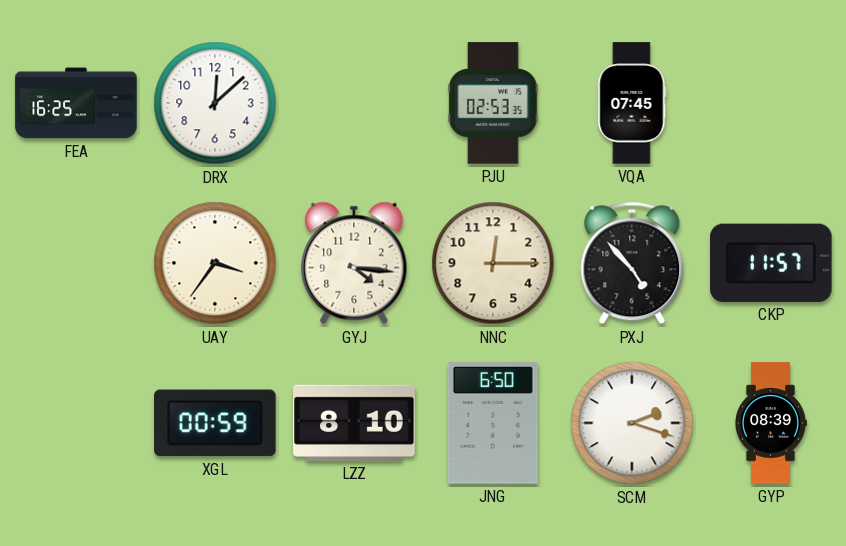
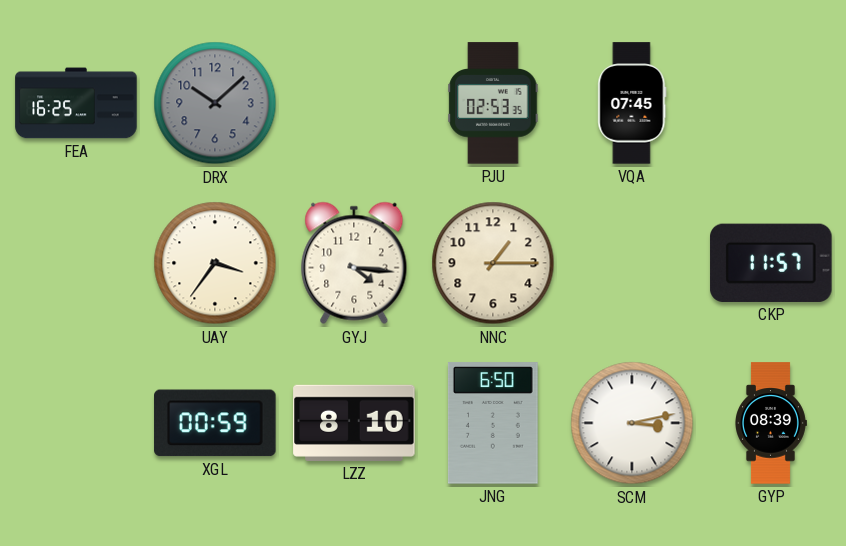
DRX: 12:08 -> 10:08
DRX dial: white -> grey
NNC: 12:15 -> 1:15
PXJ: 4:53 -> none
SCM: 2:18 -> 3:13
